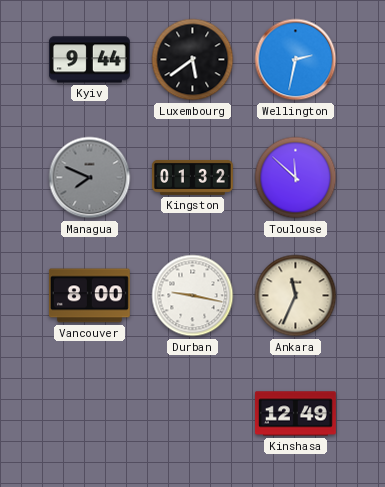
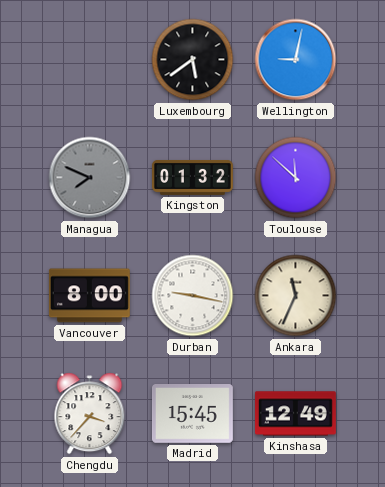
Kyiv: 9:44 -> none
Wellington: 2:32 -> 9:02
Chengdu: none -> 3:37
Madrid: none -> 15:45
